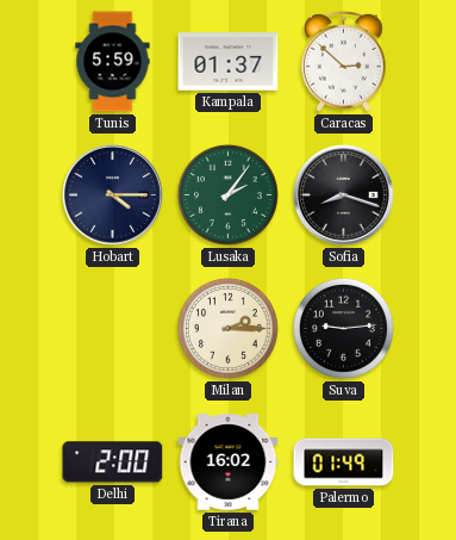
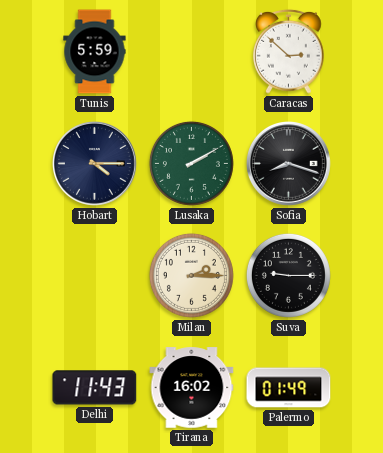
Kampala: 01:37 -> none
Lusaka: 2:06 -> 2:10
Suva: 9:14 -> 9:15
Delhi: 2:00 -> 11:43
